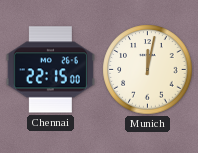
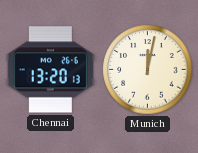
Chennai: 22:15 -> 13:20
